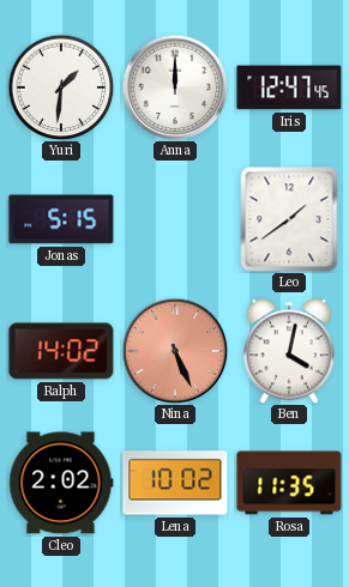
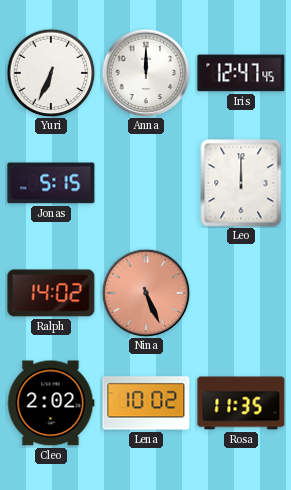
Yuri: 1:31 -> 6:34
Leo: 1:39 -> 12:00
Ben: 4:02 -> none
